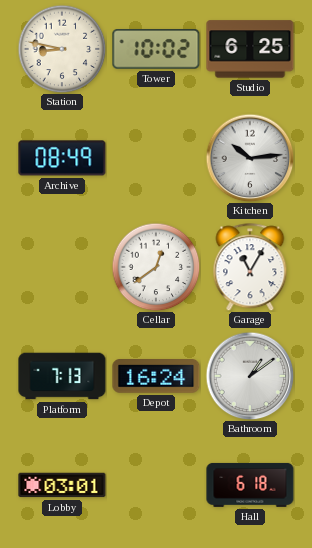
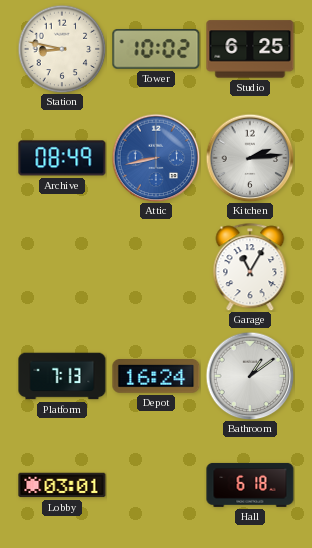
Attic: none -> 8:43
Kitchen: 10:14 -> 2:14
Cellar: 12:39 -> none
